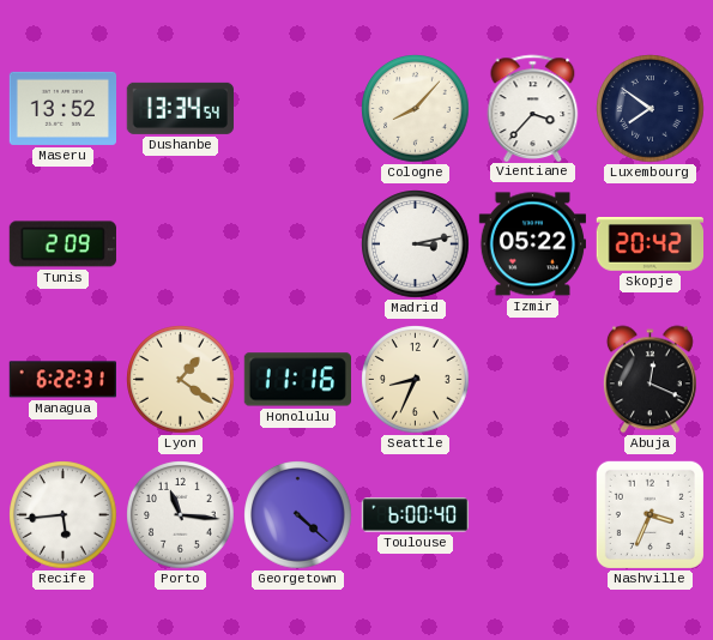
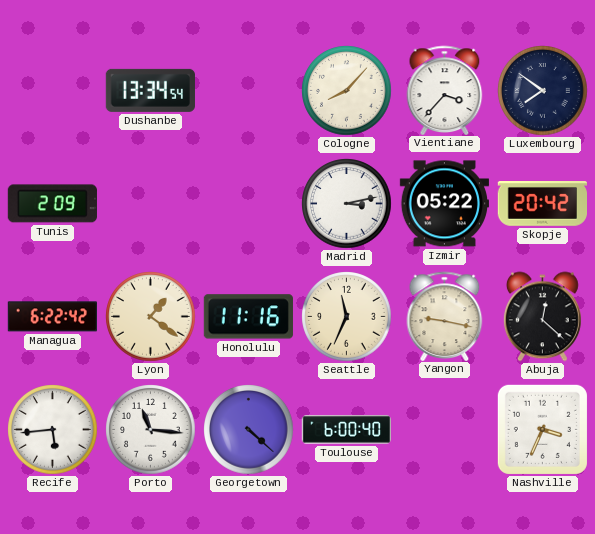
Maseru: 13:52 -> none
Managua: 6:22:31 -> 6:22:42
Seattle: 8:34 -> 11:34
Yangon: none -> 9:17
Abuja: 12:19 -> 12:22
